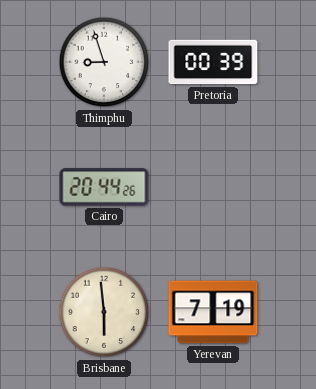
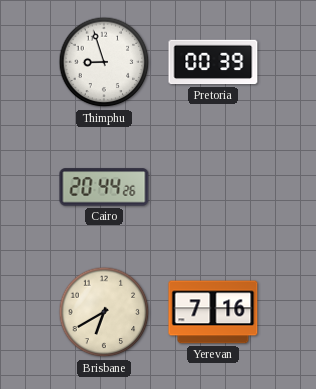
Brisbane: 5:59 -> 6:40
Yerevan: 7:19 -> 7:16
